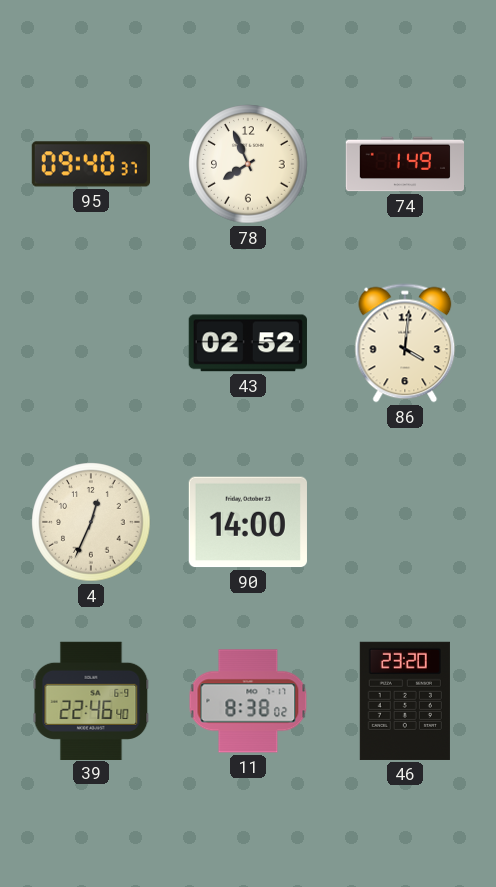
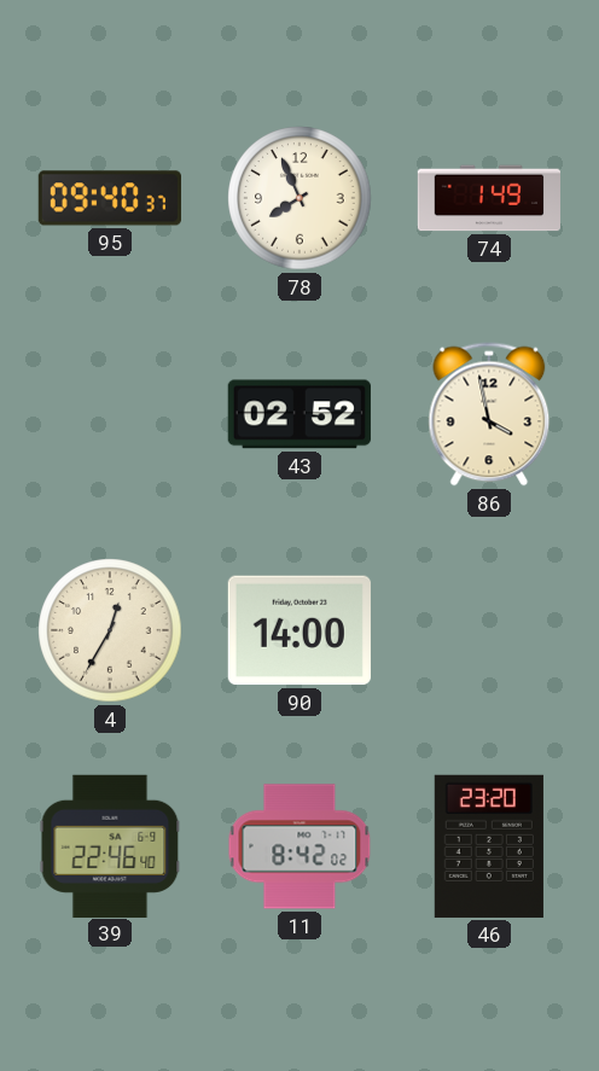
86: 4:01 -> 3:58
4: 12:34 -> 12:35
11: 8:38 -> 8:42
